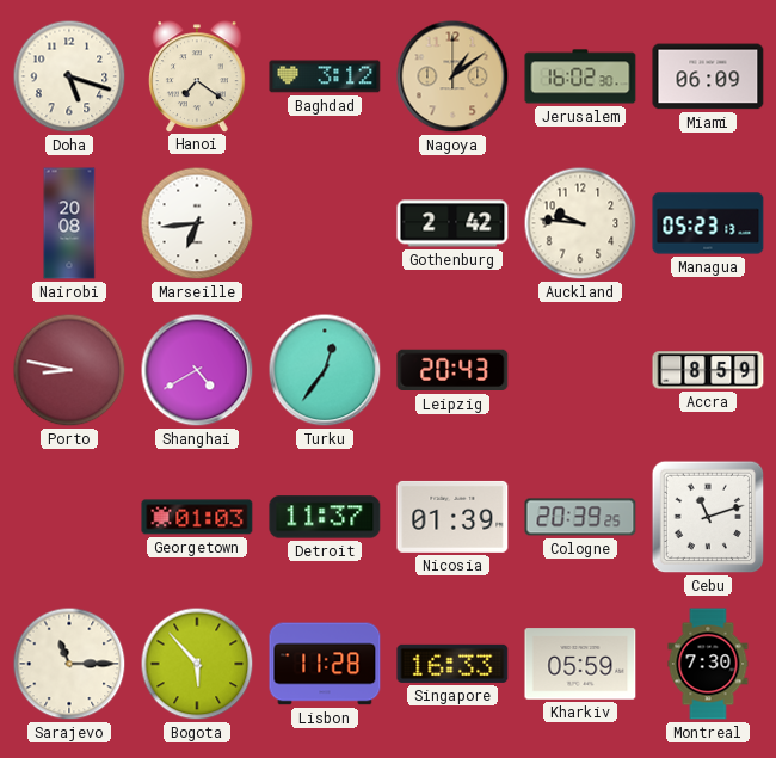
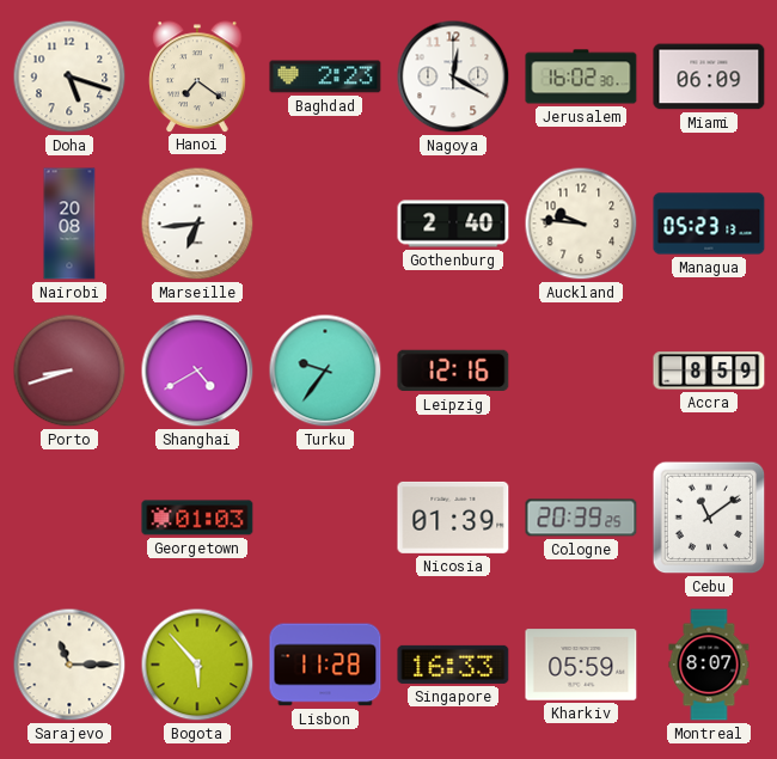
Baghdad: 3:12 -> 2:23
Nagoya: 1:09 -> 12:20
Nagoya dial: champagne -> white
Gothenburg: 2:42 -> 2:40
Porto: 8:47 -> 8:42
Turku: 12:36 -> 9:36
Leipzig: 20:43 -> 12:16
Detroit: 11:37 -> none
Cebu: 11:12 -> 11:09
Montreal: 7:30 -> 8:07
